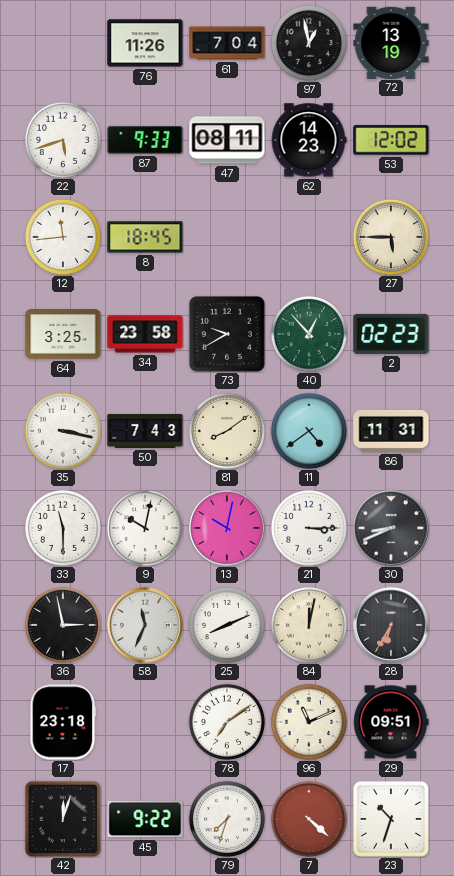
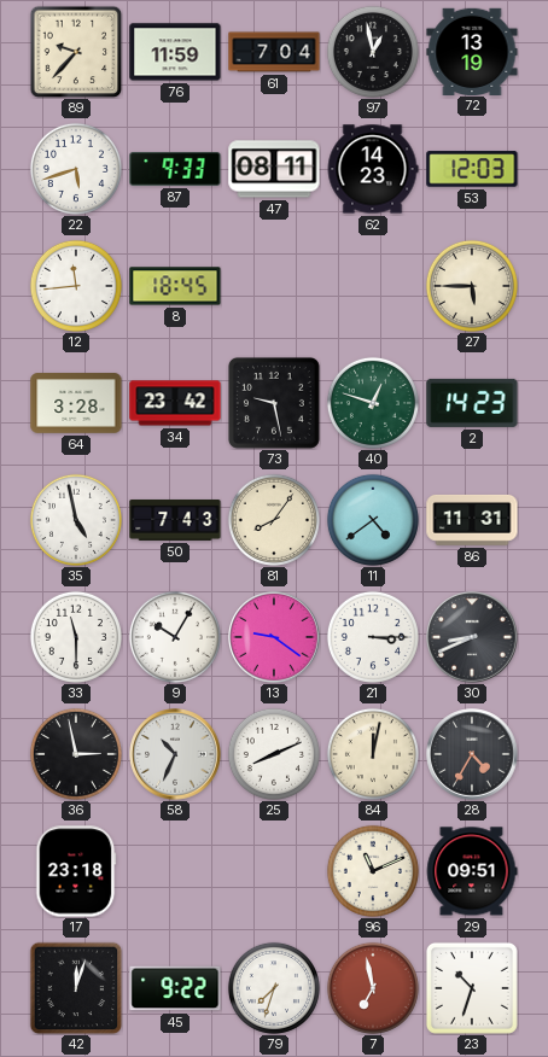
89: none -> 9:37
76: 11:26 -> 11:59
53: 12:02 -> 12:03
64: 3:25 -> 3:28
34: 23:58 -> 23:42
73: 9:40 -> 9:28
40: 12:53 -> 12:48
2: 02:23 -> 14:23
35: 3:17 -> 4:58
81: 8:09 -> 8:06
9: 10:02 -> 10:05
13: 10:02 -> 9:21
58: 11:34 -> 10:34
28: 6:35 -> 4:35
78: 7:09 -> none
7: 4:22 -> 6:58
